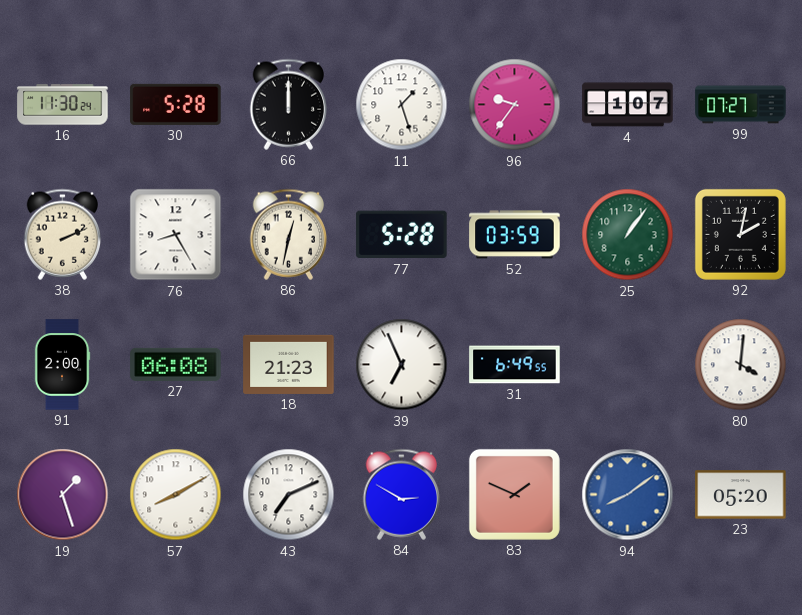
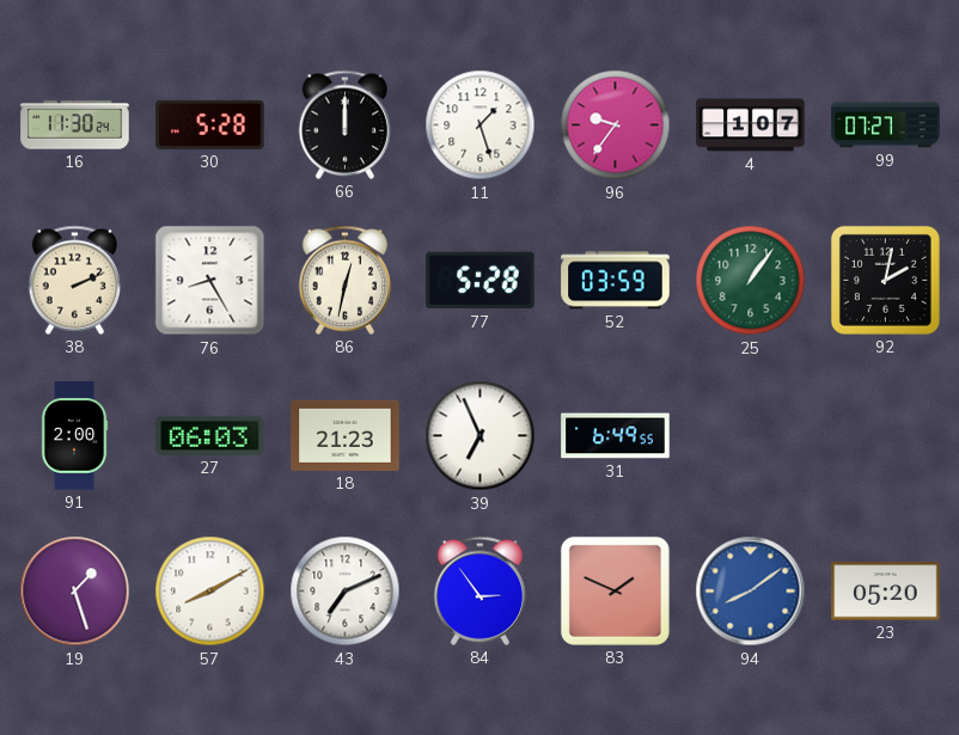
27: 06:08 -> 06:03
80: 4:01 -> none
84: 2:50 -> 2:54
